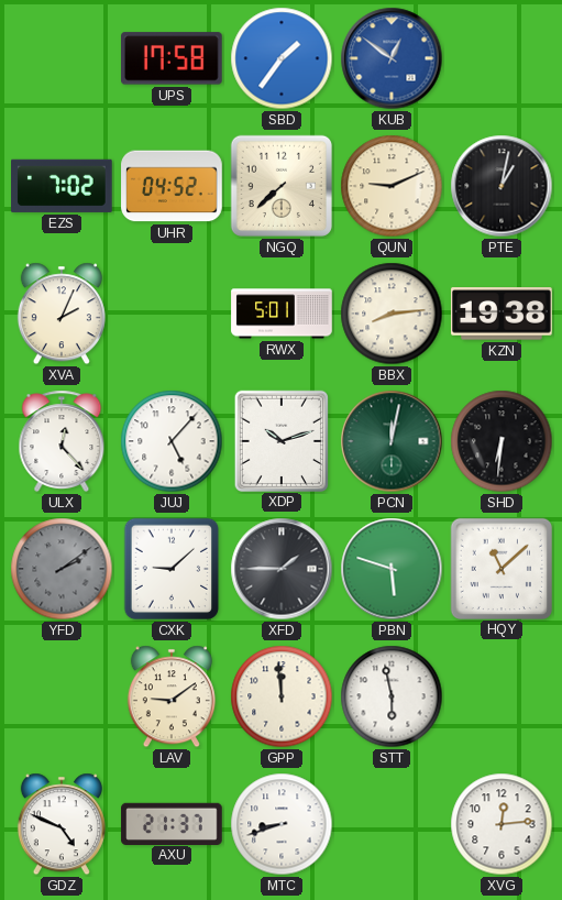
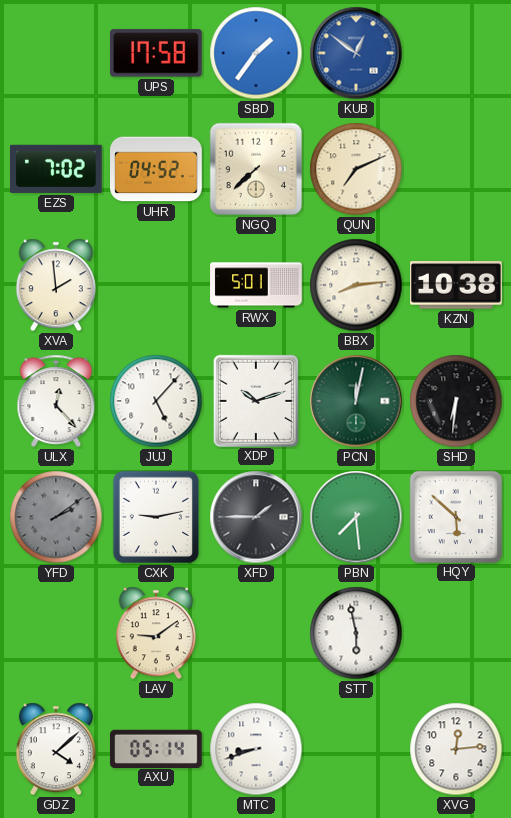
QUN: 9:11 -> 7:11
PTE: 1:02 -> none
XVA: 2:04 -> 1:59
KZN: 19:38 -> 10:38
CXK: 9:08 -> 9:13
PBN: 5:48 -> 7:29
HQY: 11:08 -> 5:52
GPP: 11:59 -> none
GDZ: 4:49 -> 4:08
AXU: 21:37 -> 05:14
